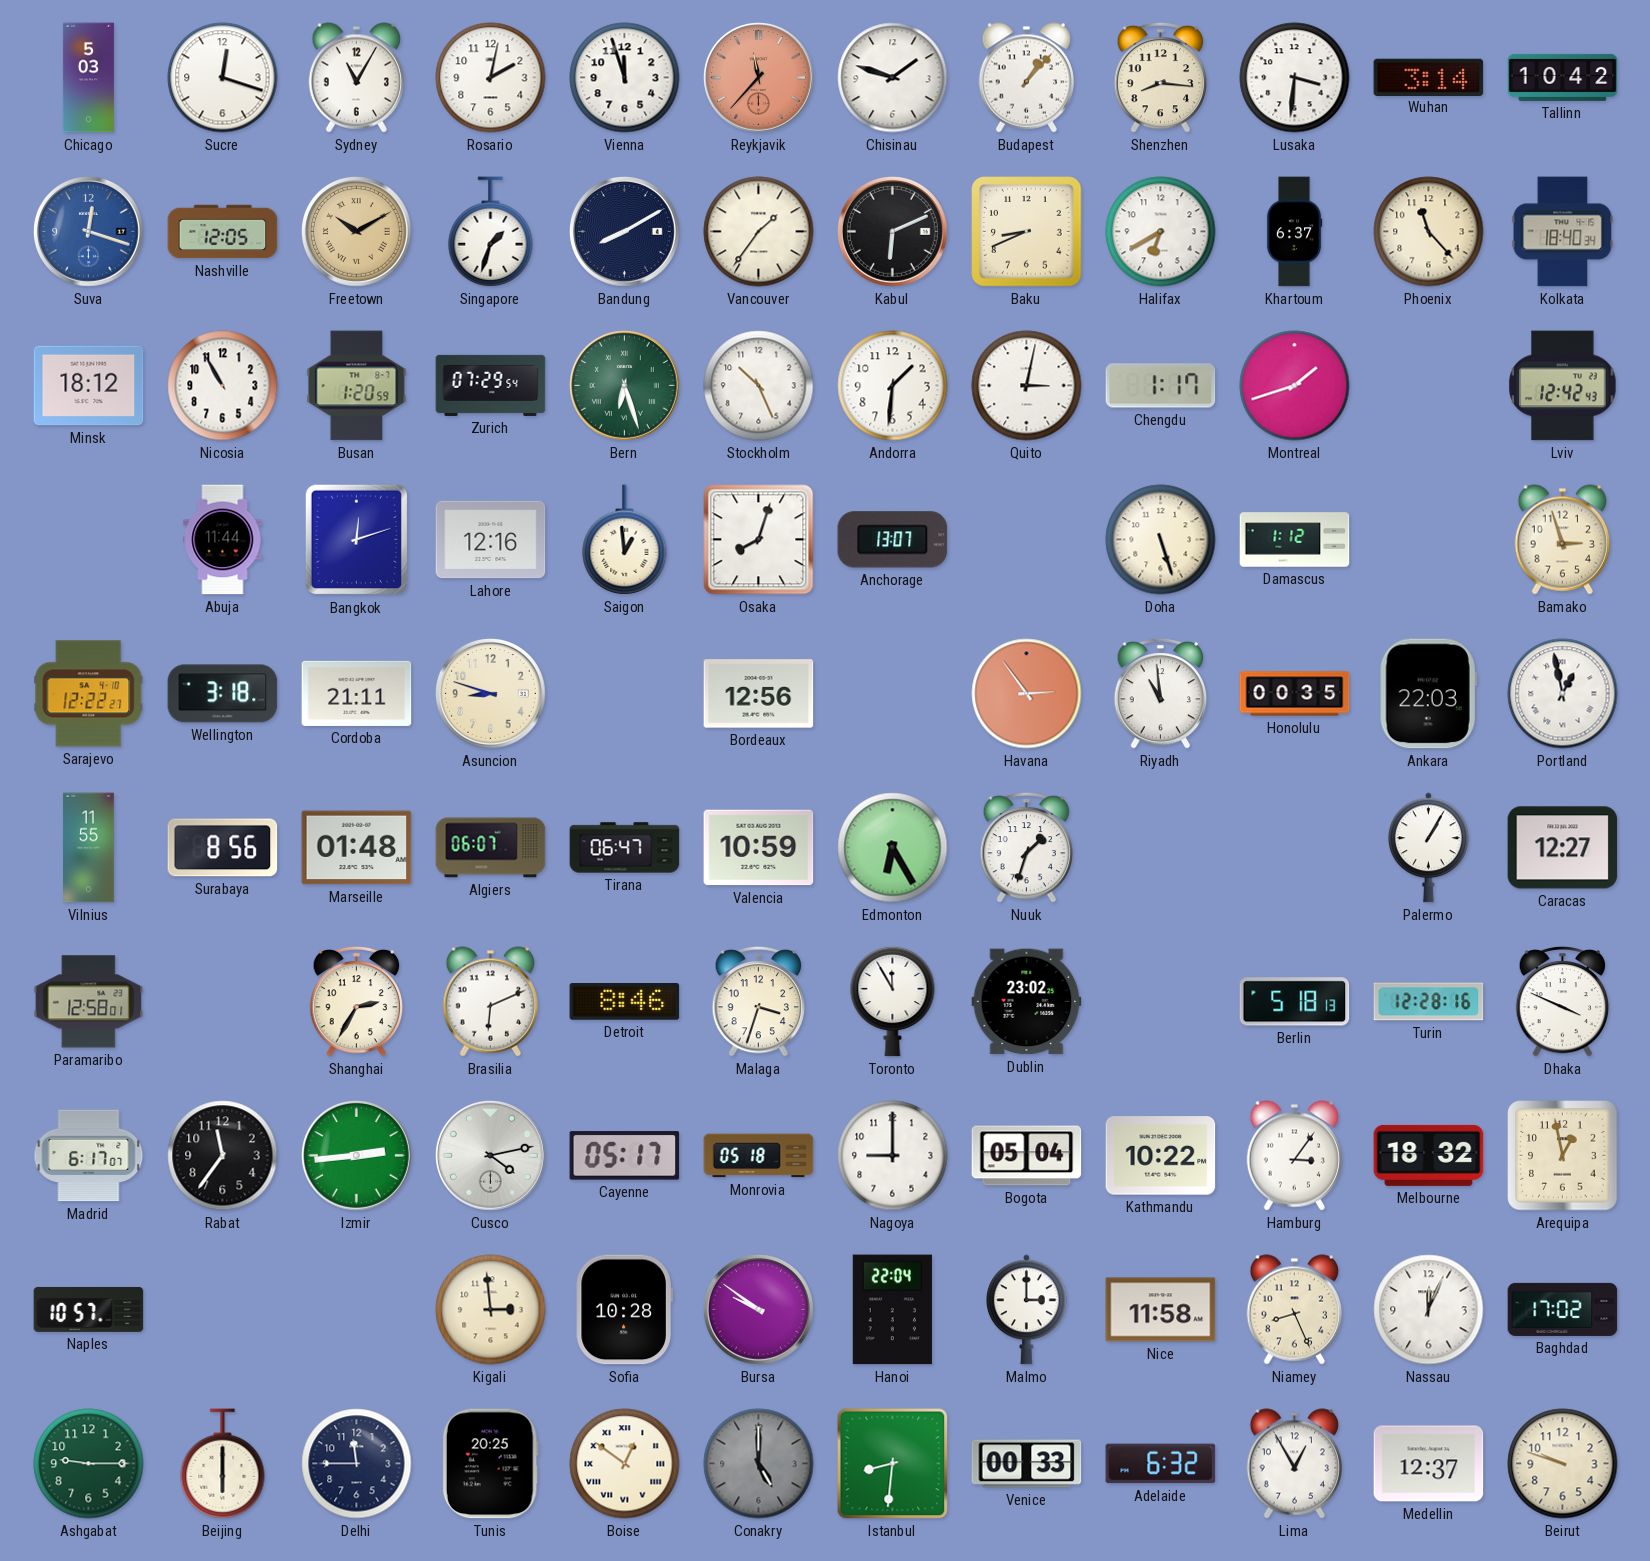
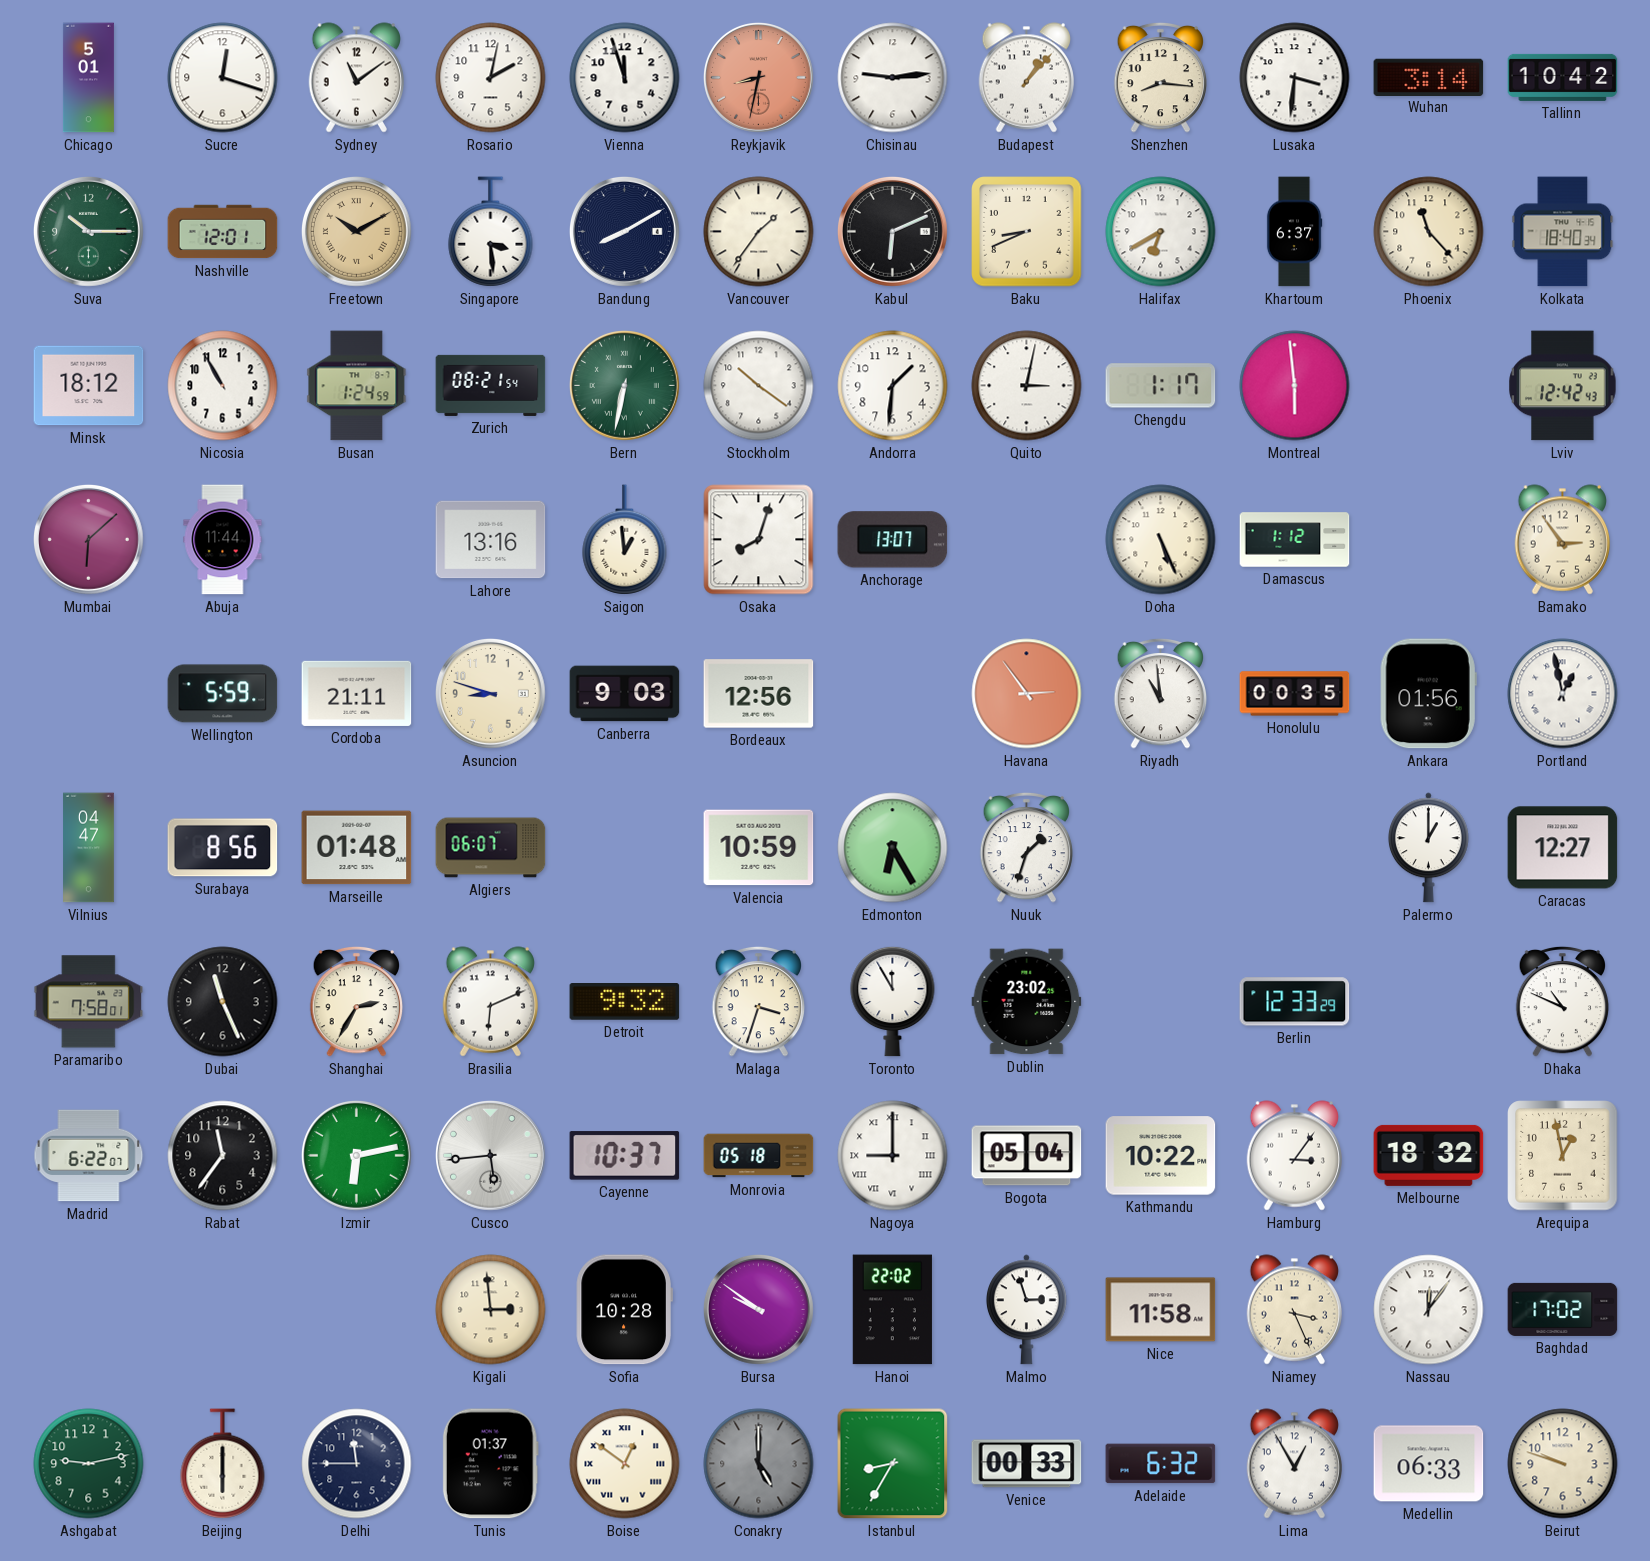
Chicago: 5:03 -> 5:01
Sydney: 11:05 -> 11:09
Reykjavik: 11:37 -> 8:32
Chisinau: 1:48 -> 9:14
Suva: 12:18 -> 10:15
Suva dial: blue -> green
Nashville: 12:05 -> 12:01
Singapore: 1:33 -> 3:29
Busan: 1:20 -> 1:24
Zurich: 07:29 -> 08:21
Bern: 6:27 -> 6:32
Stockholm: 10:26 -> 10:21
Montreal: 1:42 -> 5:59
Mumbai: none -> 6:08
Bangkok: 12:12 -> none
Lahore: 12:16 -> 13:16
Doha: 5:27 -> 5:26
Bamako: 2:57 -> 2:54
Sarajevo: 12:22 -> none
Wellington: 3:18 -> 5:59
Canberra: none -> 9:03
Ankara: 22:03 -> 01:56
Vilnius: 11:55 -> 04:47
Tirana: 06:47 -> none
Palermo: 1:05 -> 1:00
Paramaribo: 12:58 -> 7:58
Dubai: none -> 11:26
Detroit: 8:46 -> 9:32
Berlin: 5:18 -> 12:33
Turin: 12:28 -> none
Dhaka: 3:49 -> 10:49
Madrid: 6:17 -> 6:22
Izmir: 2:44 -> 6:13
Cusco: 4:13 -> 5:44
Cayenne: 05:17 -> 10:37
Nagoya numerals: Arabic -> Roman
Naples: 10:57 -> none
Hanoi: 22:04 -> 22:02
Malmo: 3:00 -> 2:57
Niamey: 8:26 -> 3:26
Nassau: 12:04 -> 12:06
Ashgabat: 9:15 -> 9:13
Tunis: 20:25 -> 01:37
Istanbul: 8:31 -> 8:35
Medellin: 12:37 -> 06:33
